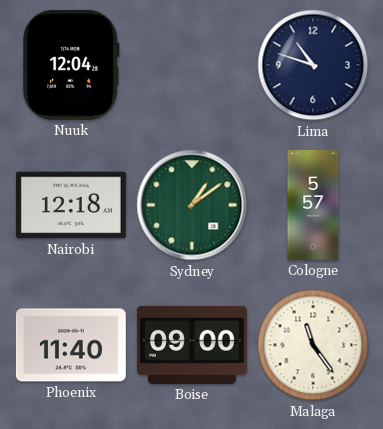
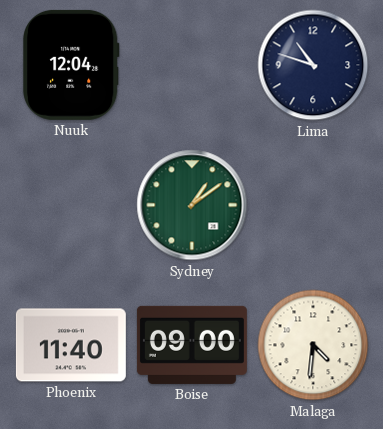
Nairobi: 12:18 -> none
Cologne: 5:57 -> none
Malaga: 11:24 -> 4:31
